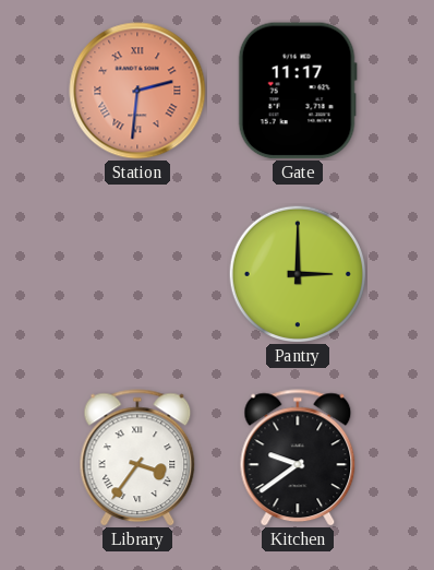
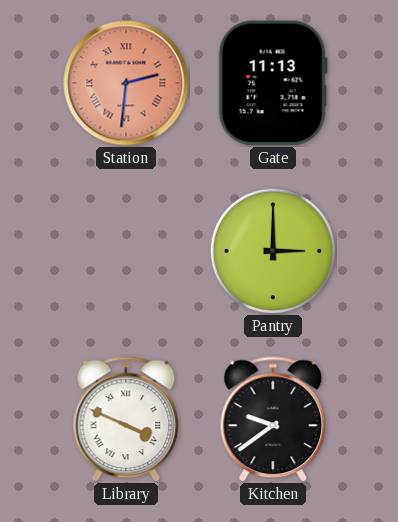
Gate: 11:17 -> 11:13
Library: 3:36 -> 3:49
